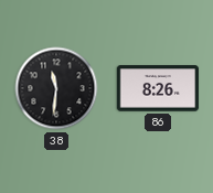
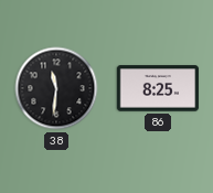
86: 8:26 -> 8:25
